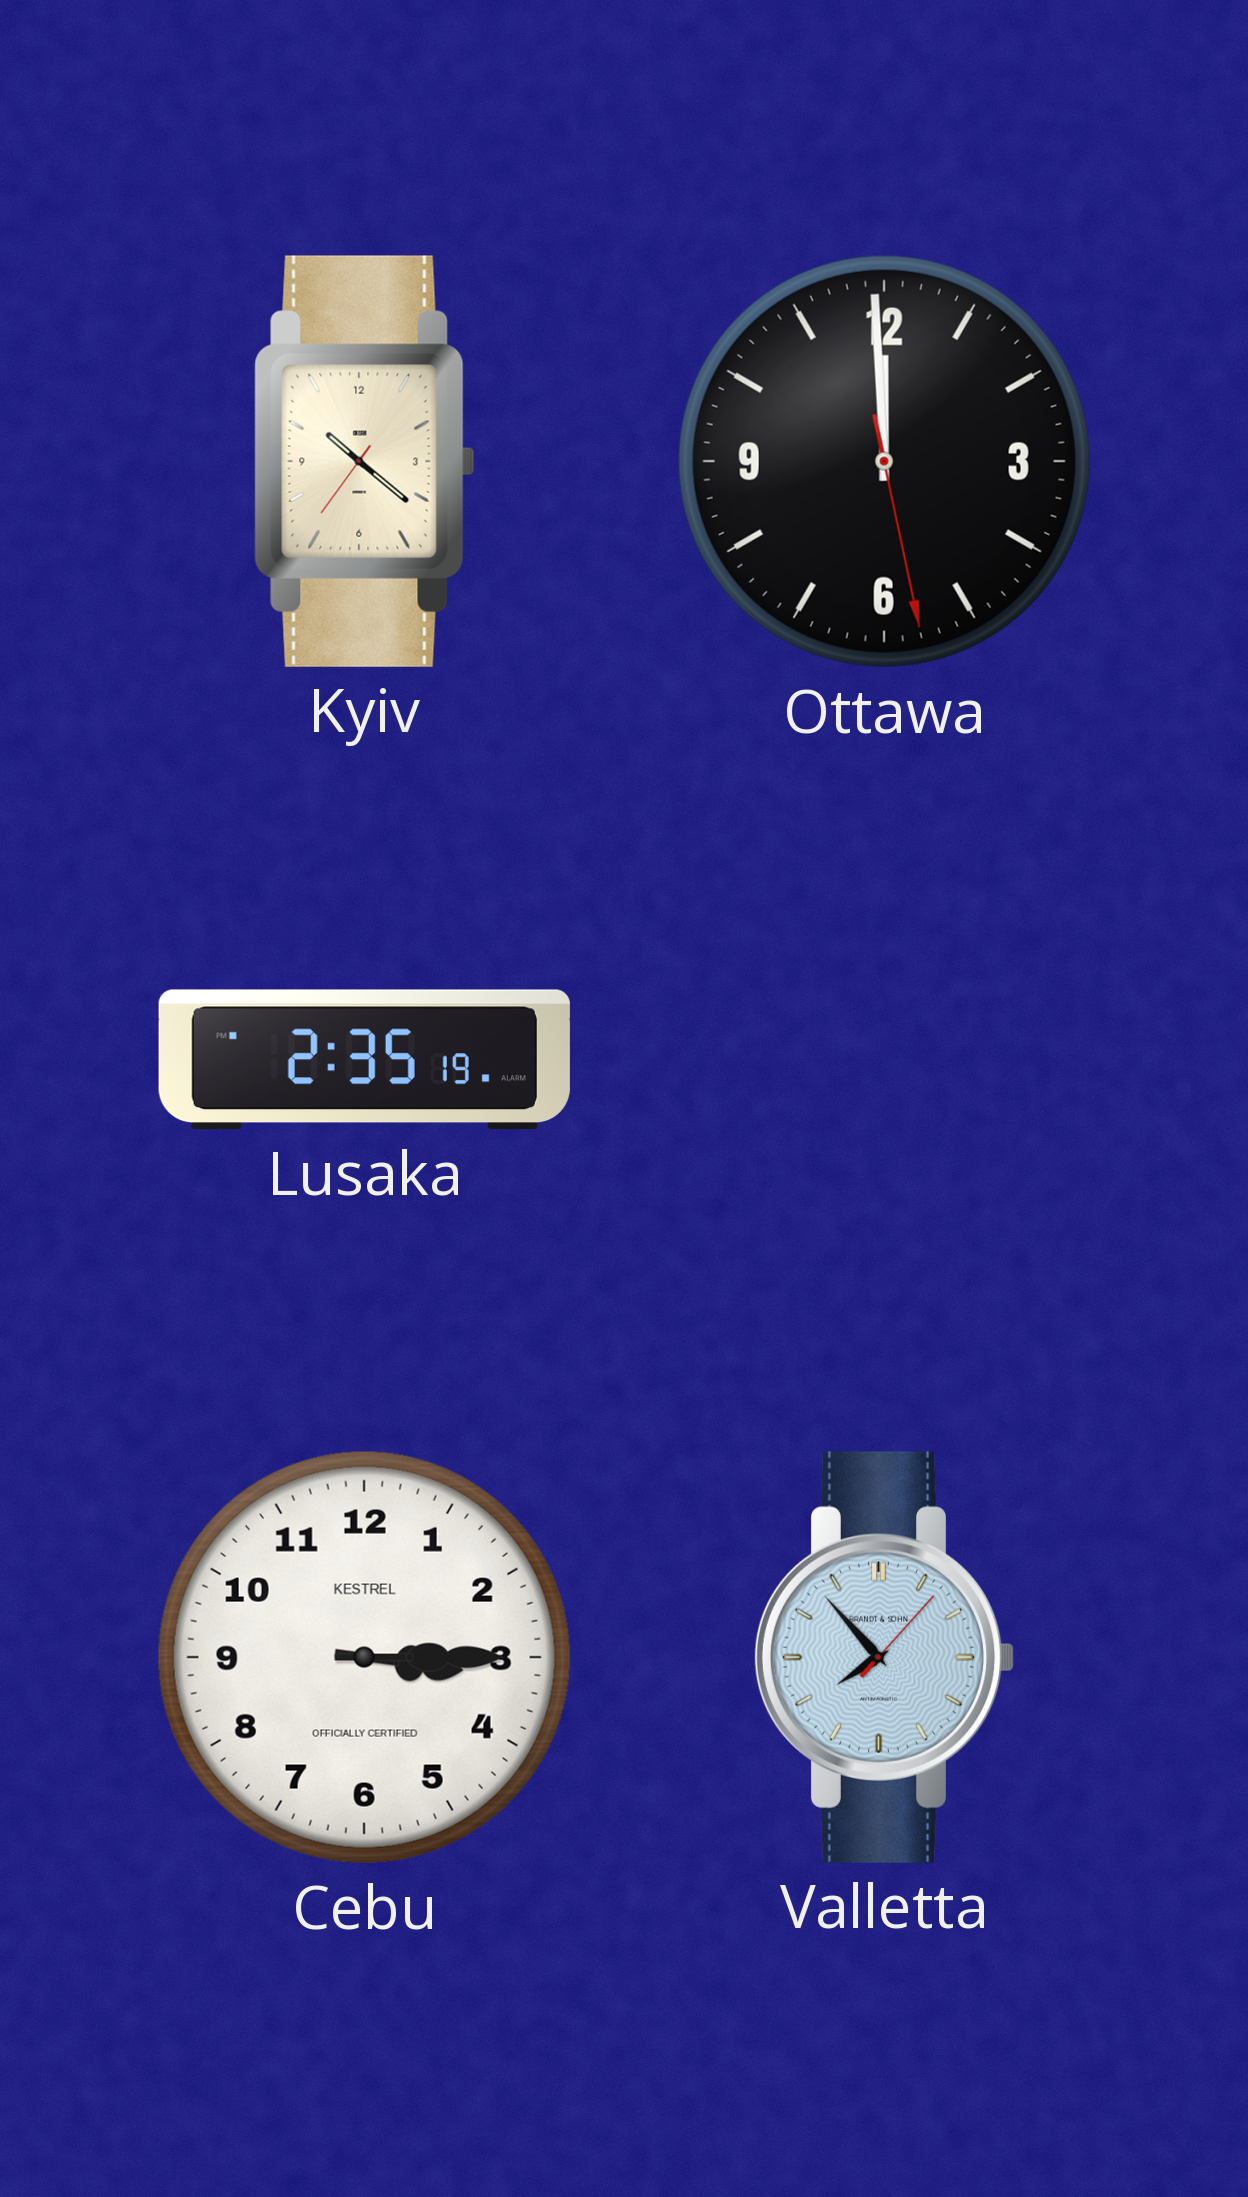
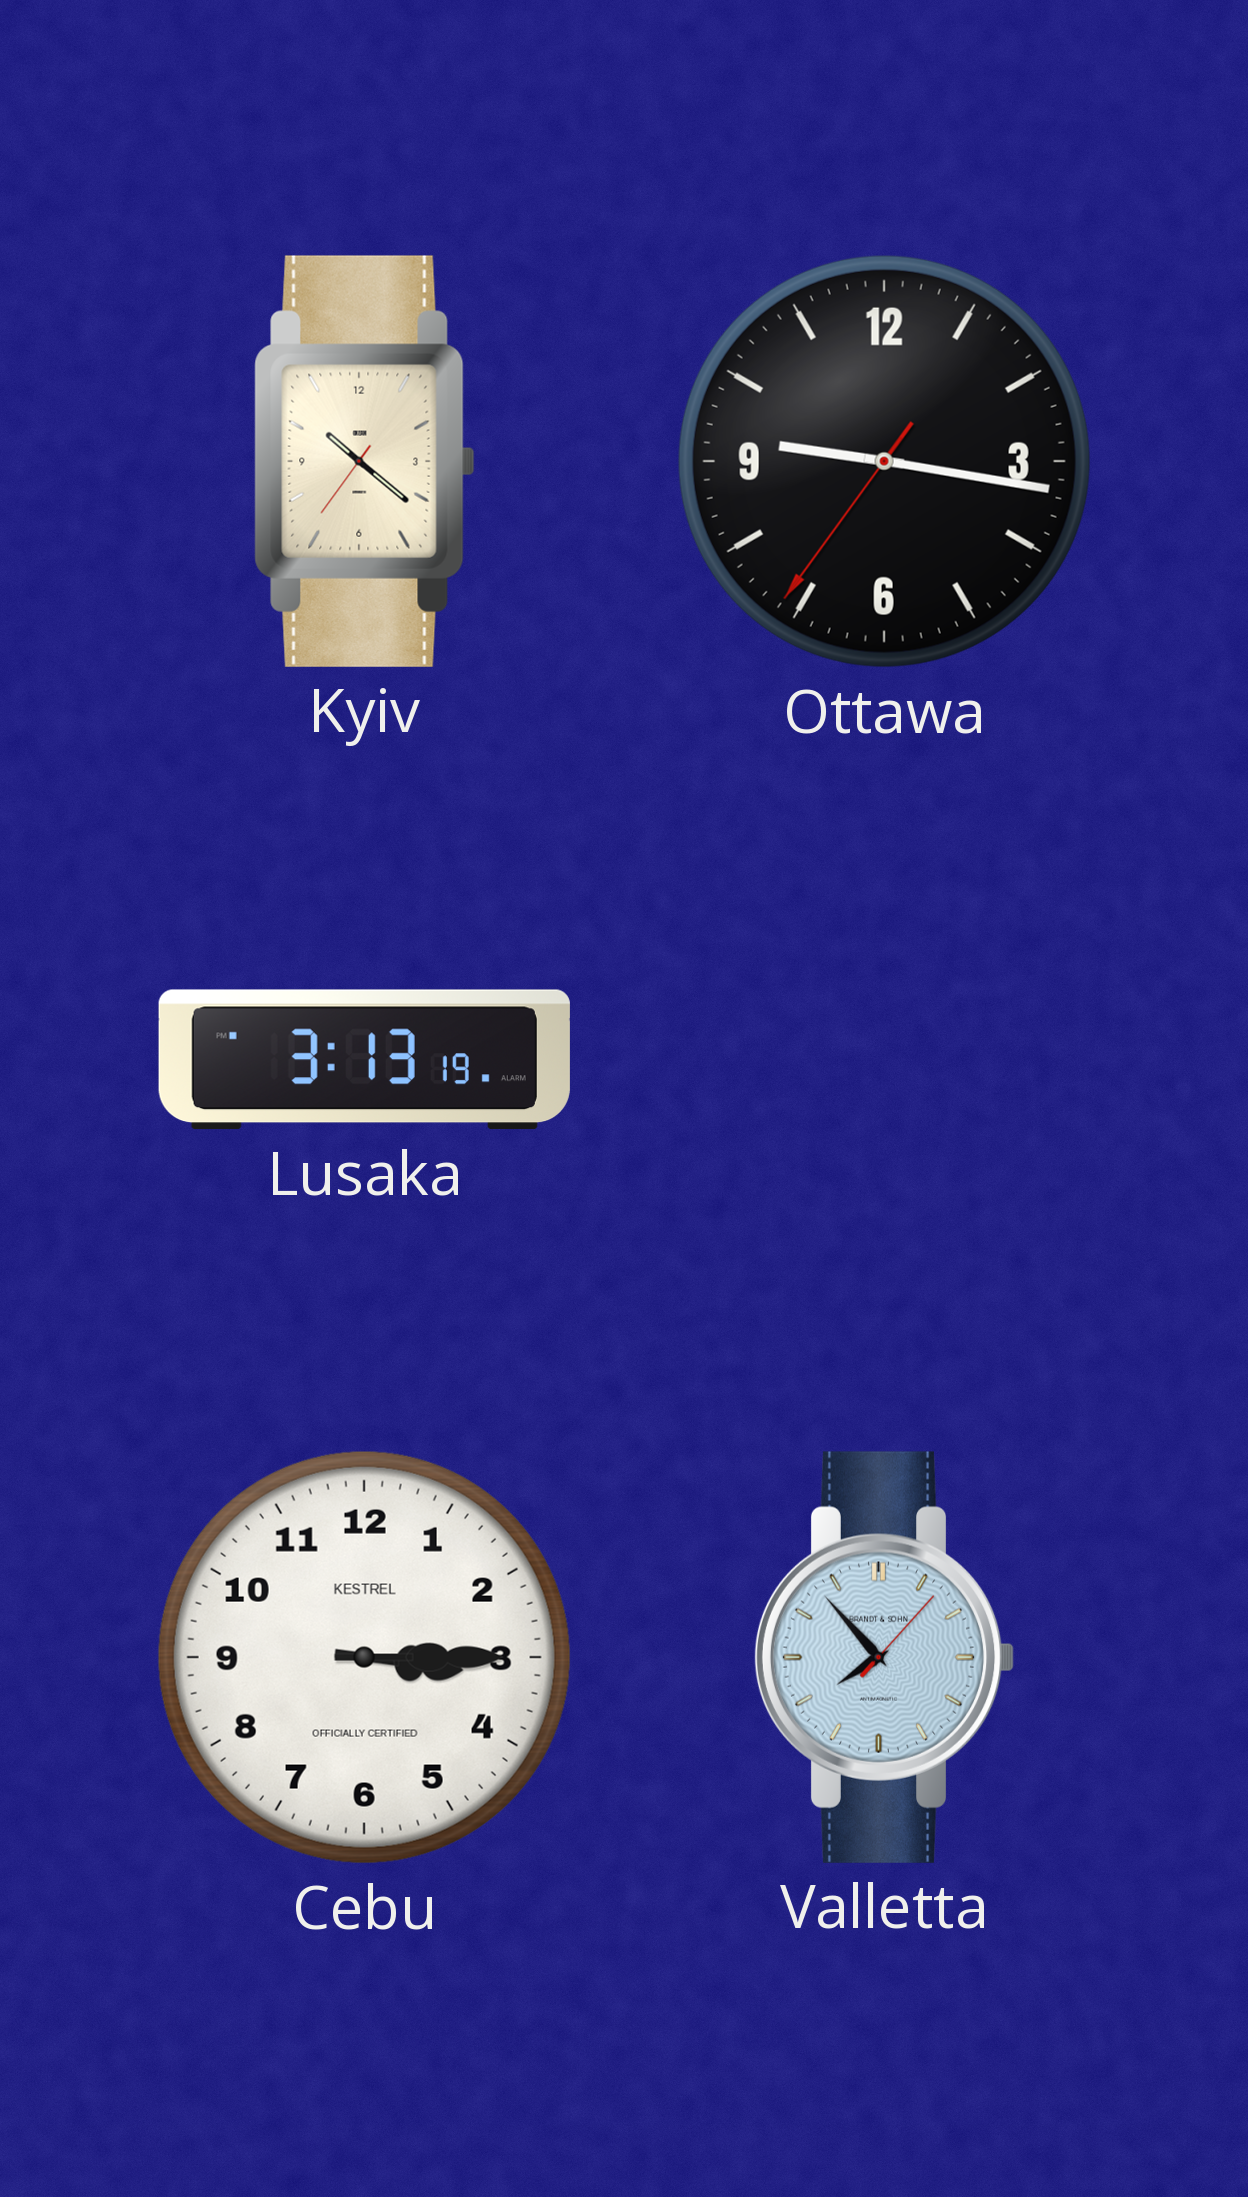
Ottawa: 11:59 -> 9:16
Lusaka: 2:35 -> 3:13
